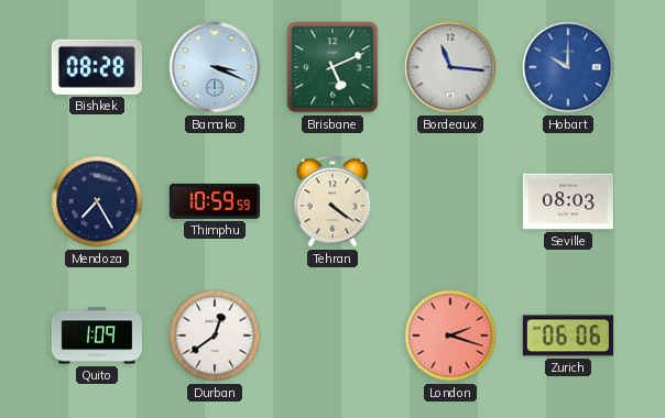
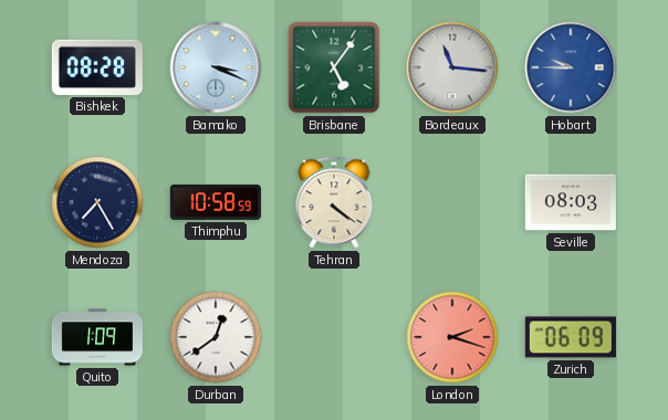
Brisbane: 5:11 -> 5:06
Hobart: 10:00 -> 9:45
Thimphu: 10:59 -> 10:58
Zurich: 06:06 -> 06:09
